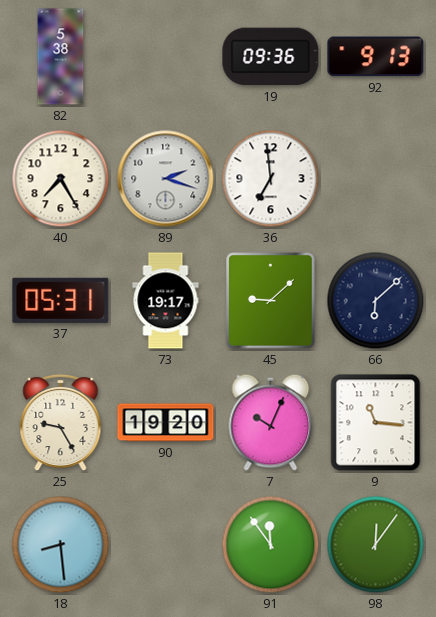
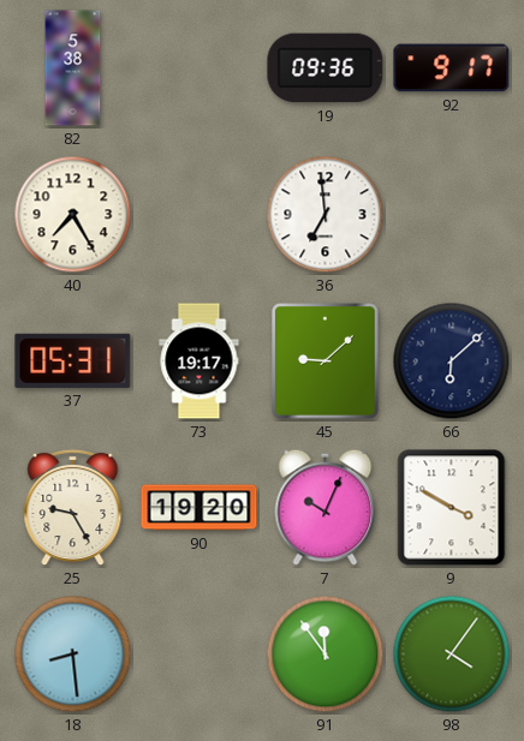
92: 9:13 -> 9:17
89: 2:18 -> none
9: 11:16 -> 3:50
98: 12:06 -> 4:06
